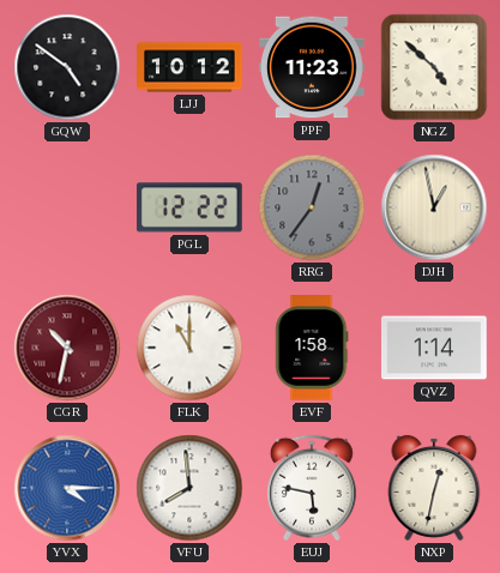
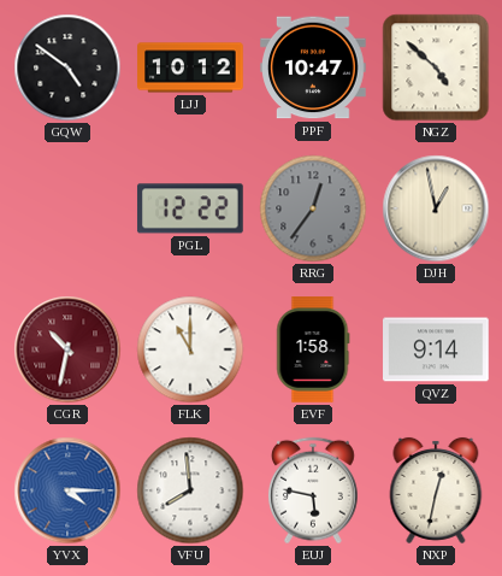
PPF: 11:23 -> 10:47
QVZ: 1:14 -> 9:14
